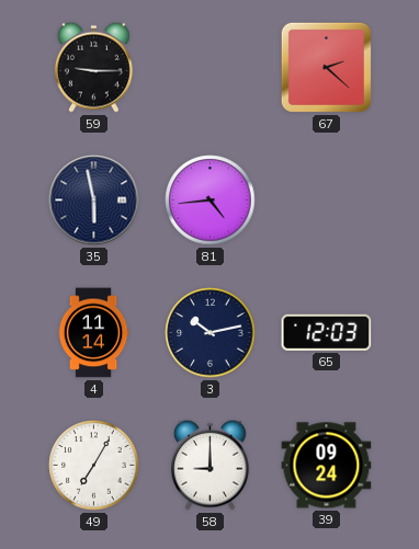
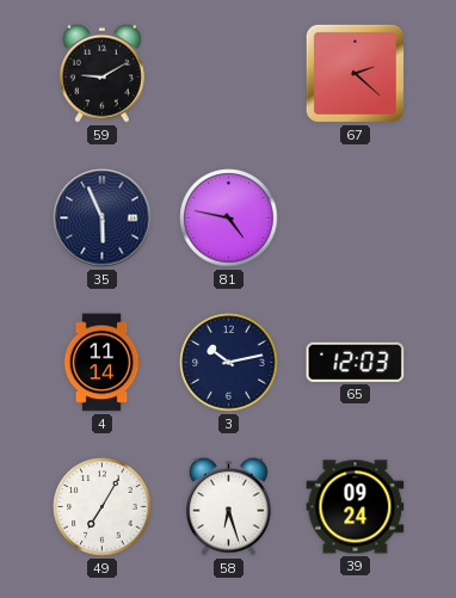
59: 9:15 -> 9:10
35: 5:58 -> 5:56
81: 4:44 -> 4:47
58: 9:00 -> 6:27
